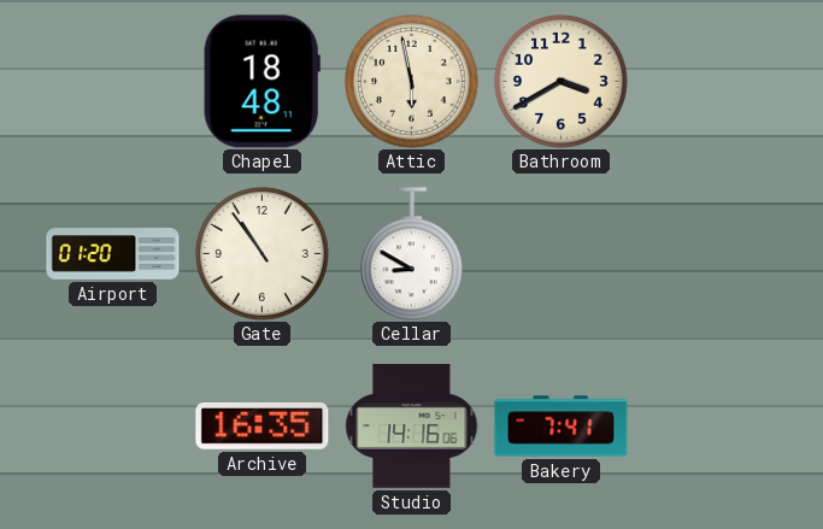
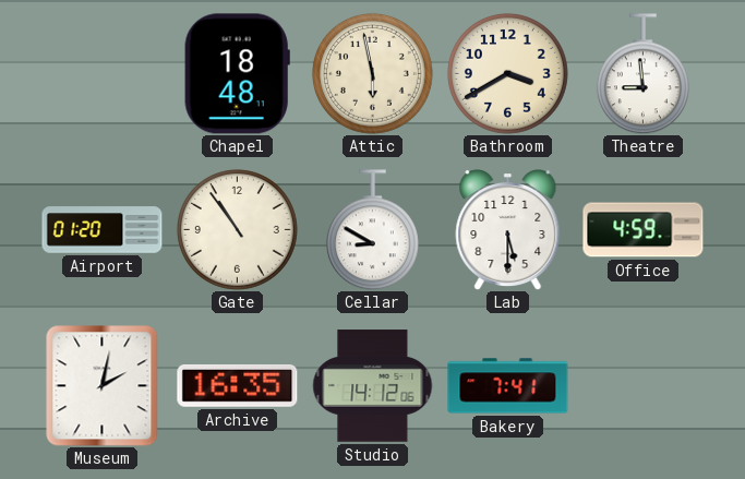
Theatre: none -> 8:59
Lab: none -> 5:30
Office: none -> 4:59
Museum: none -> 2:02
Studio: 14:16 -> 14:12
